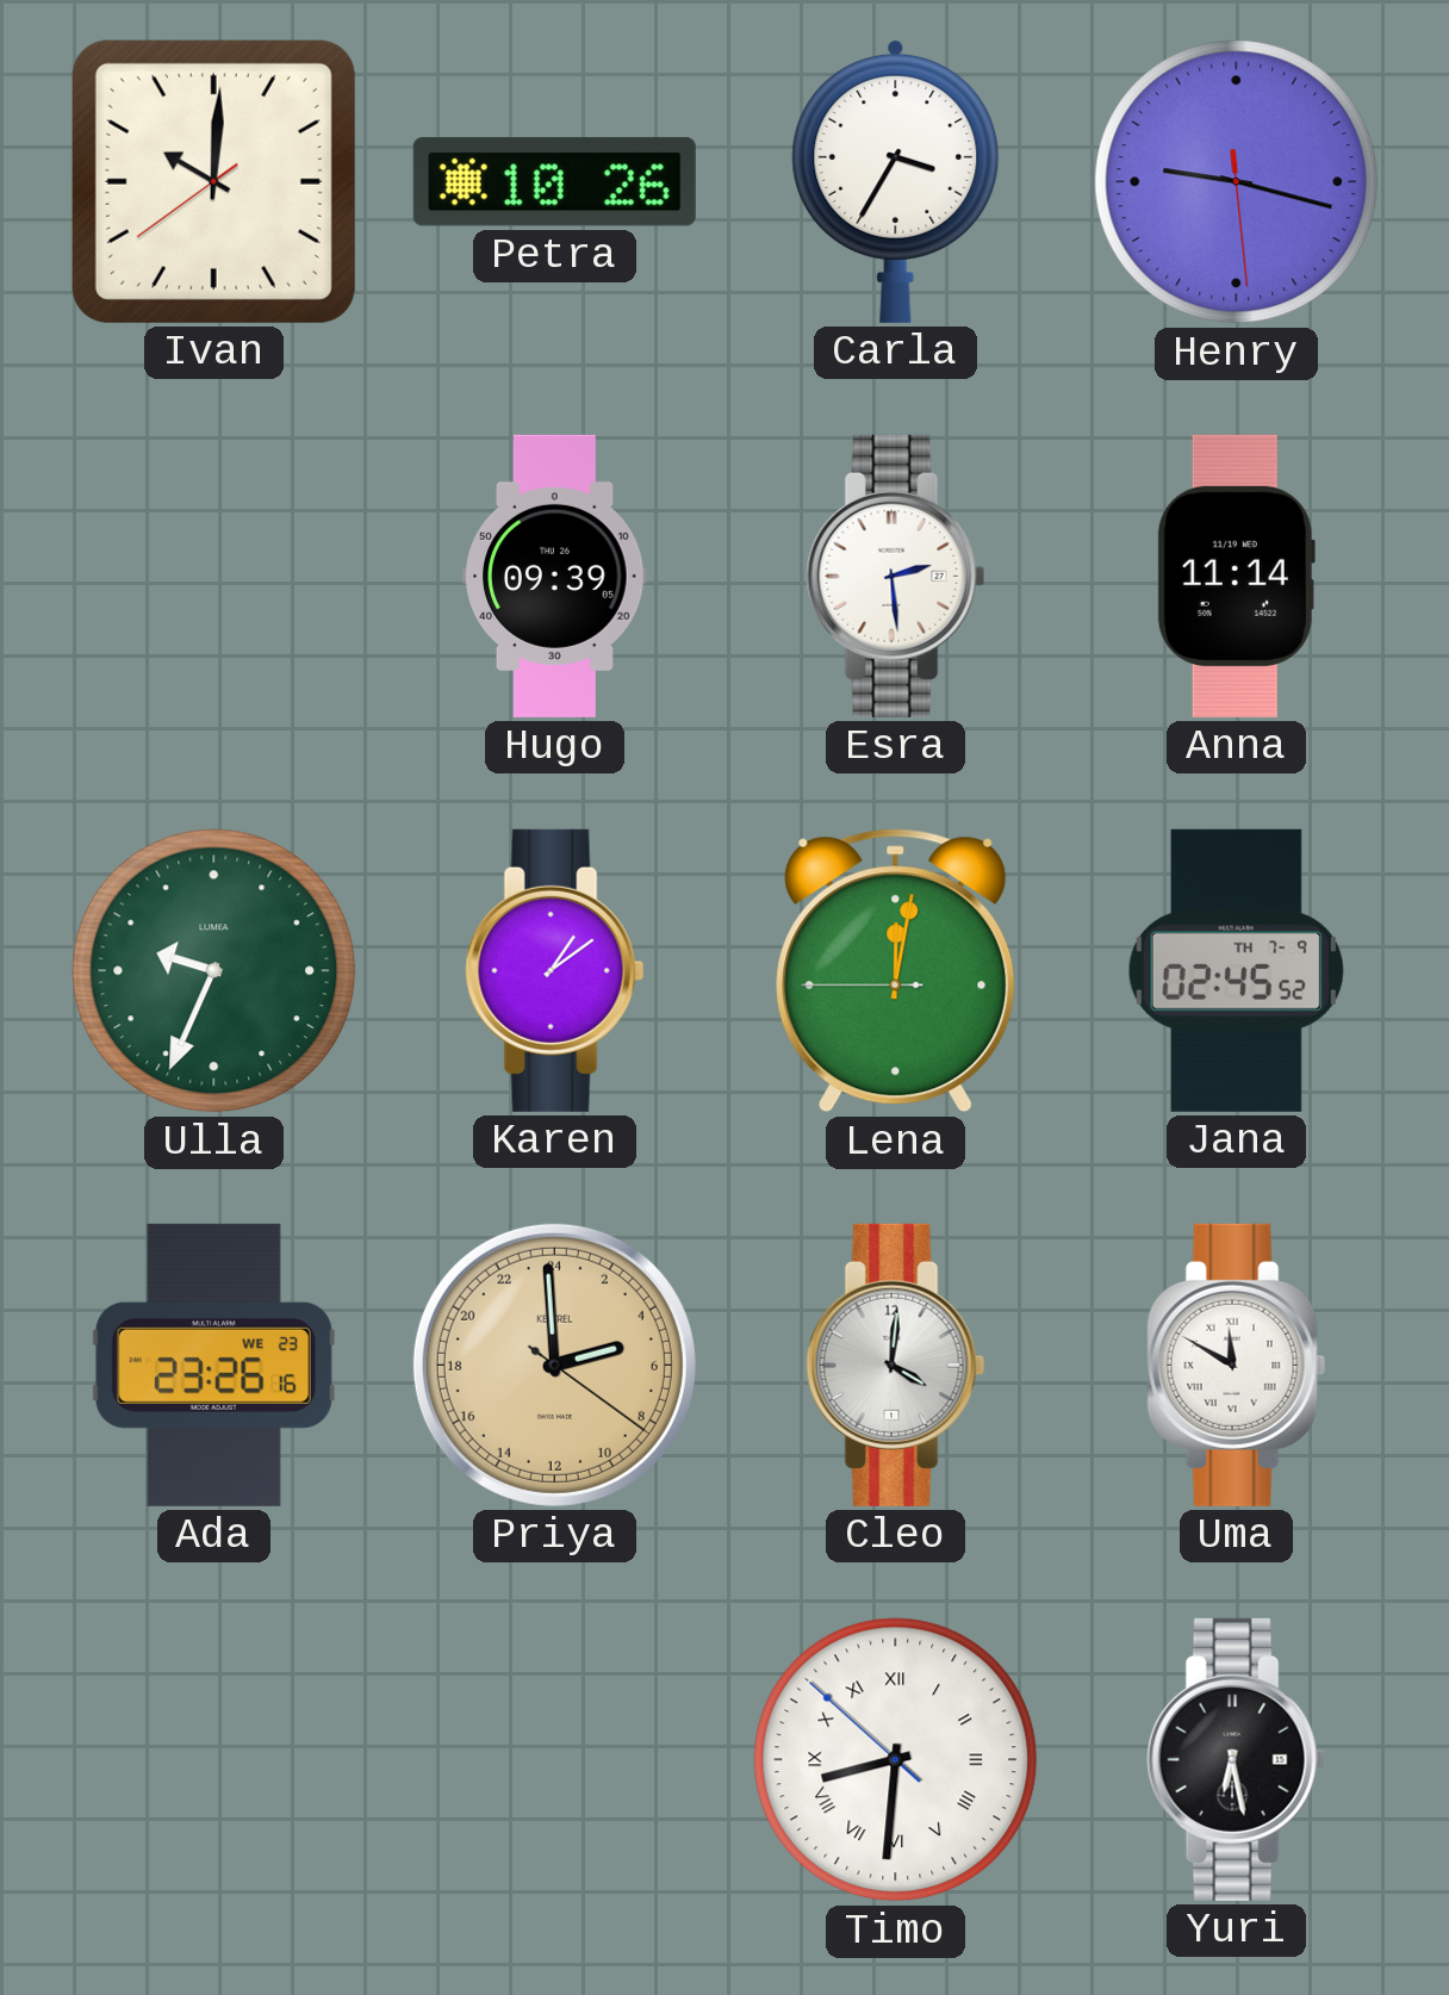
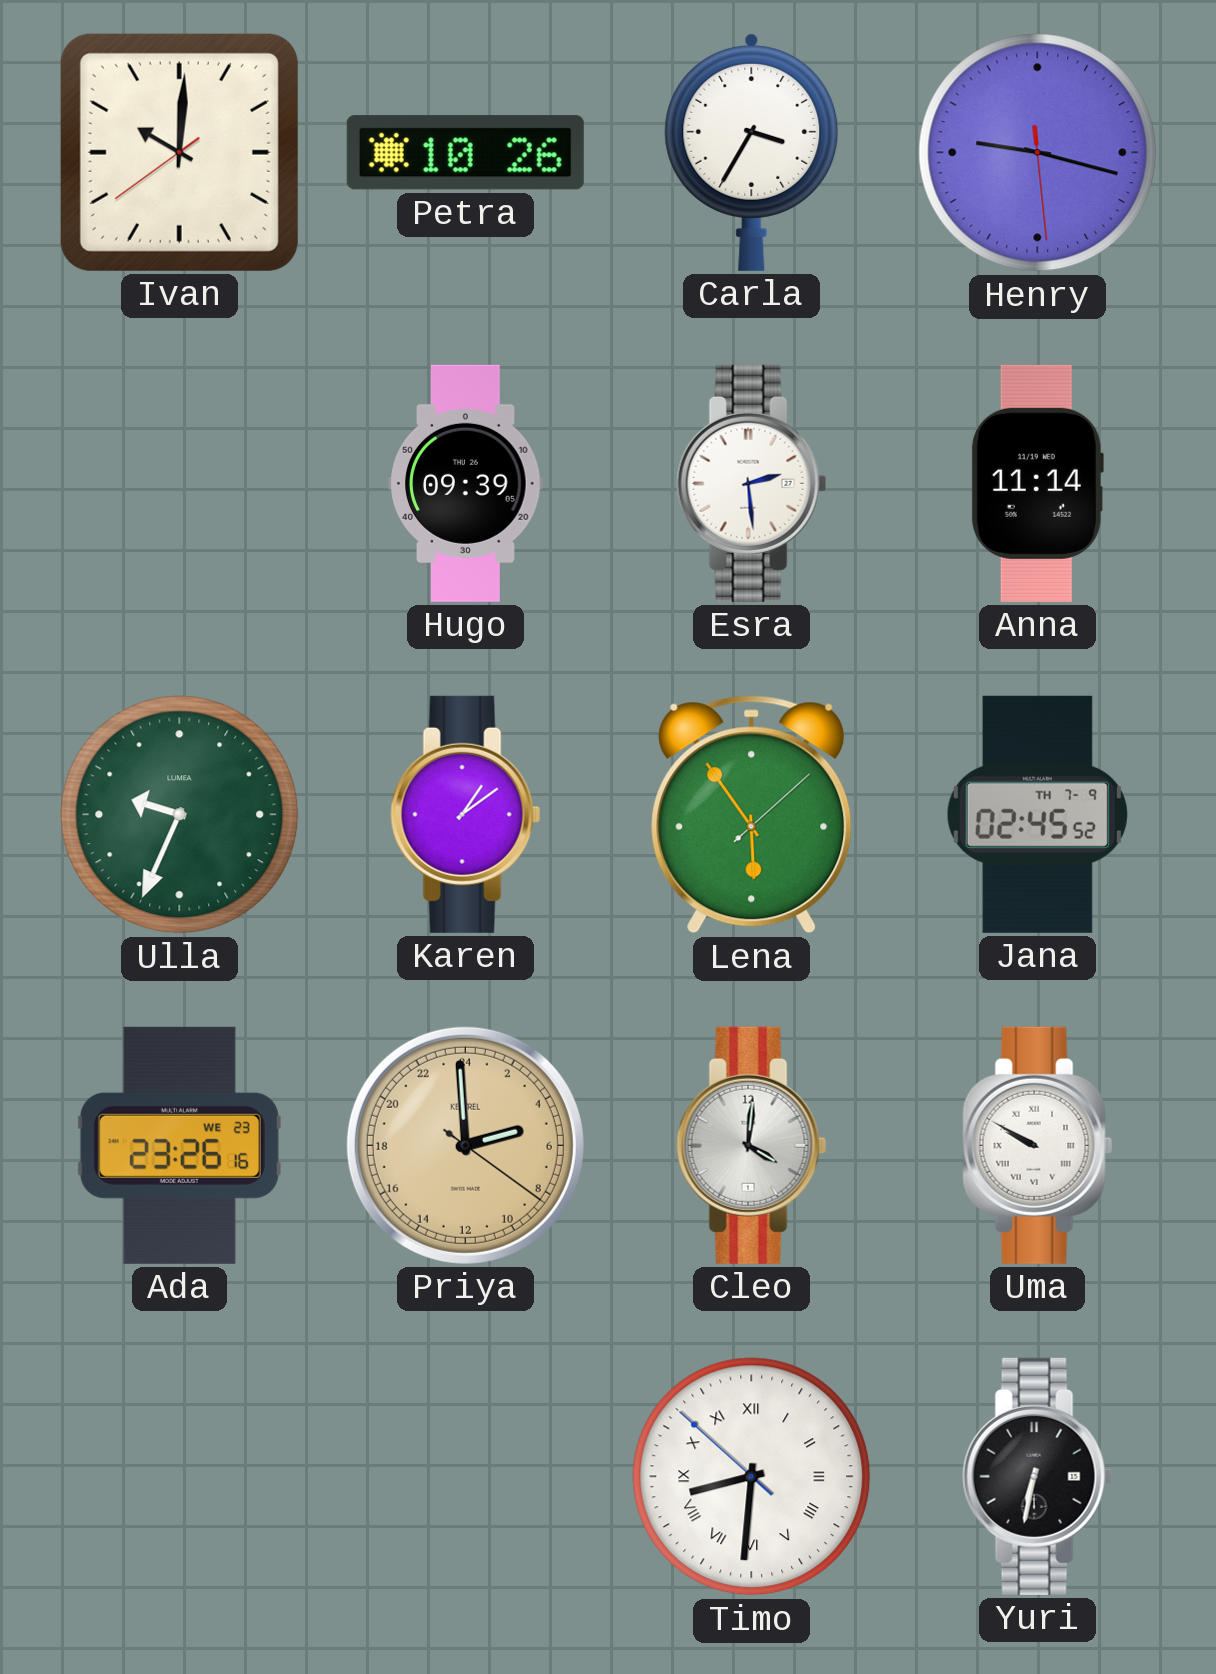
Lena: 12:01 -> 5:54
Uma: 11:50 -> 9:50
Yuri: 6:28 -> 6:32
